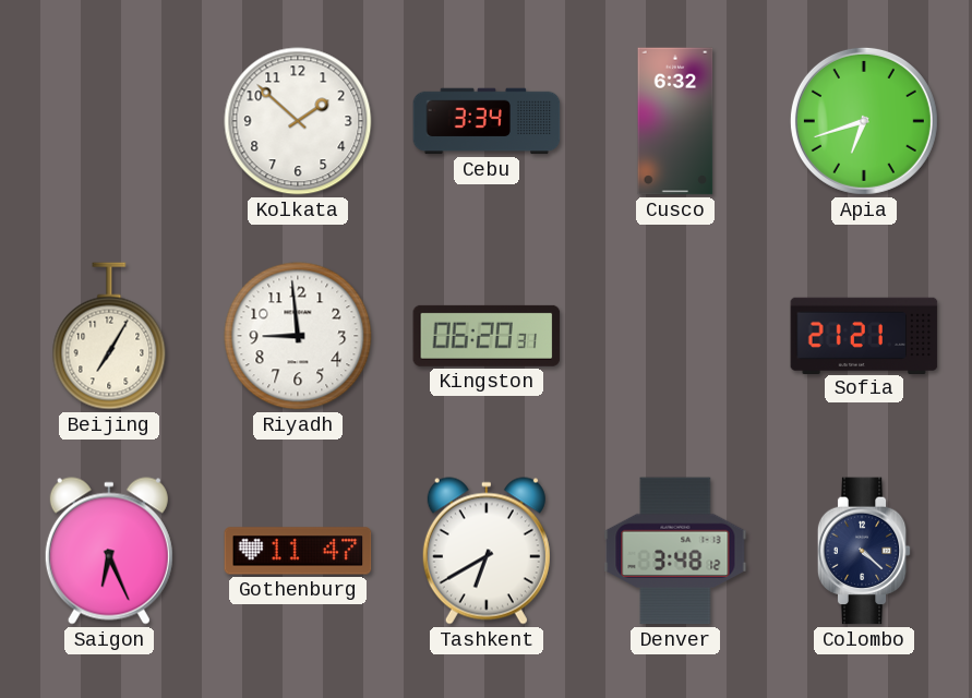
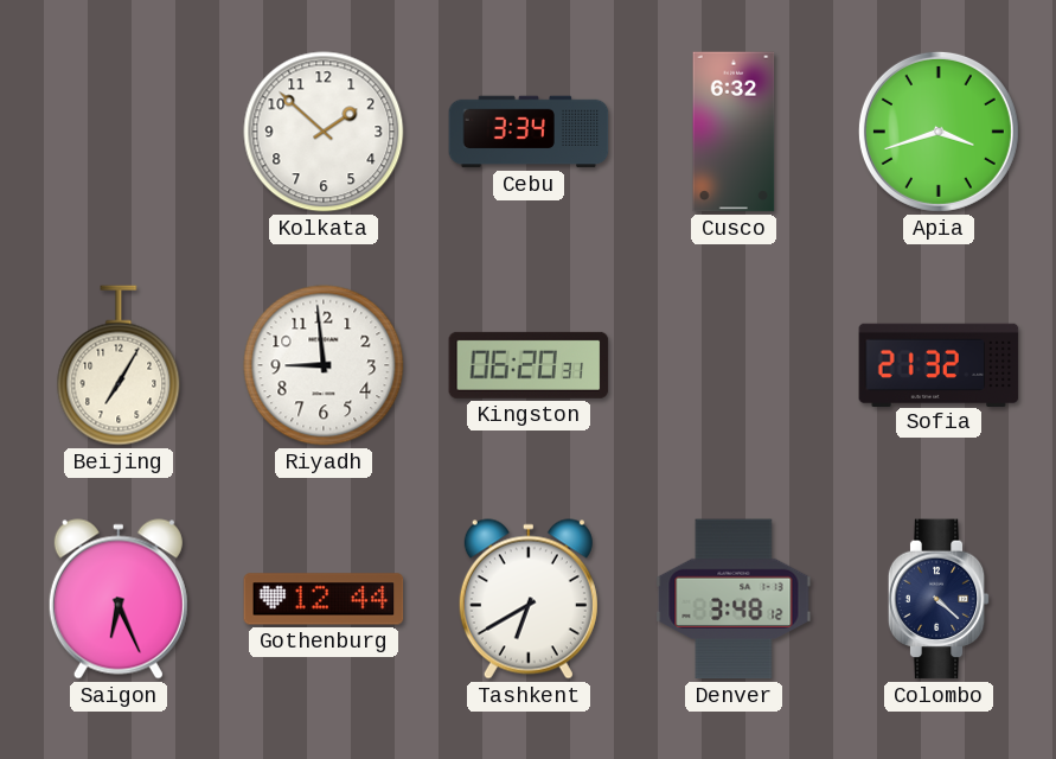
Apia: 6:42 -> 3:42
Sofia: 21:21 -> 21:32
Gothenburg: 11:47 -> 12:44
